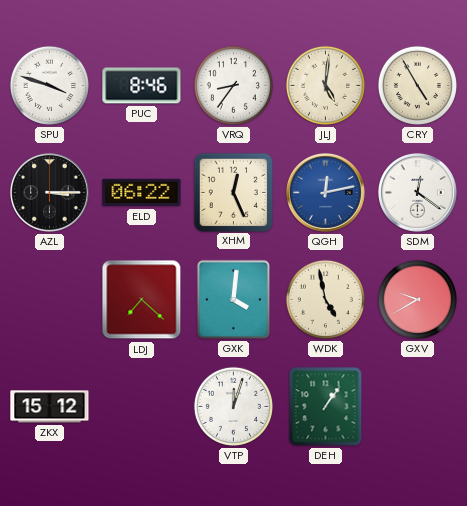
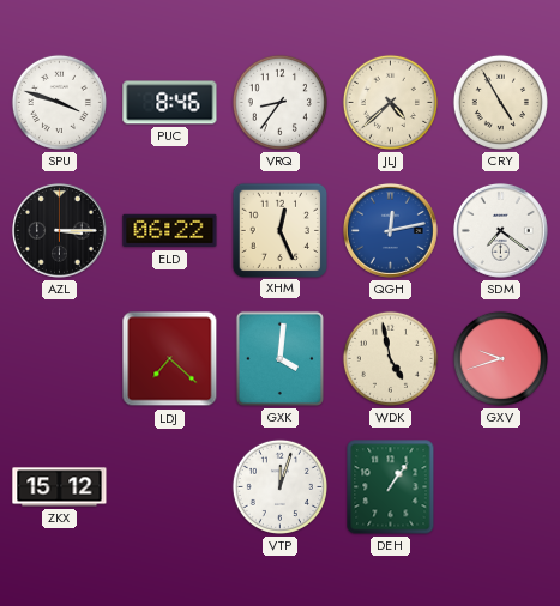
JLJ: 5:01 -> 4:38
SDM: 12:21 -> 7:21
GXV: 9:40 -> 9:42
